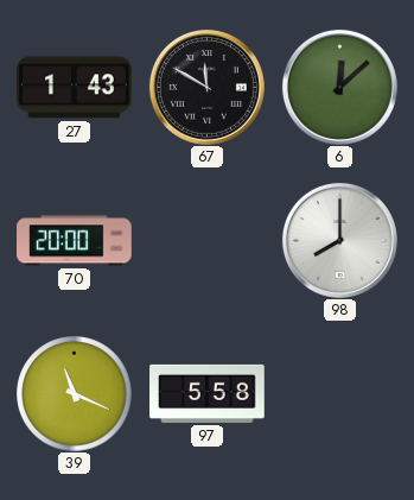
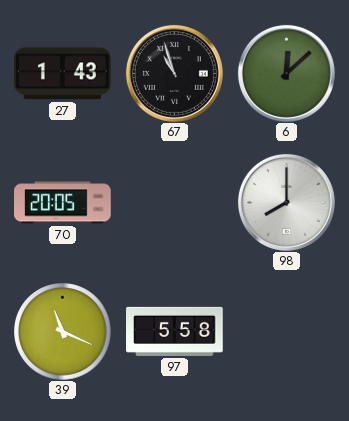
67: 11:50 -> 10:57
70: 20:00 -> 20:05
